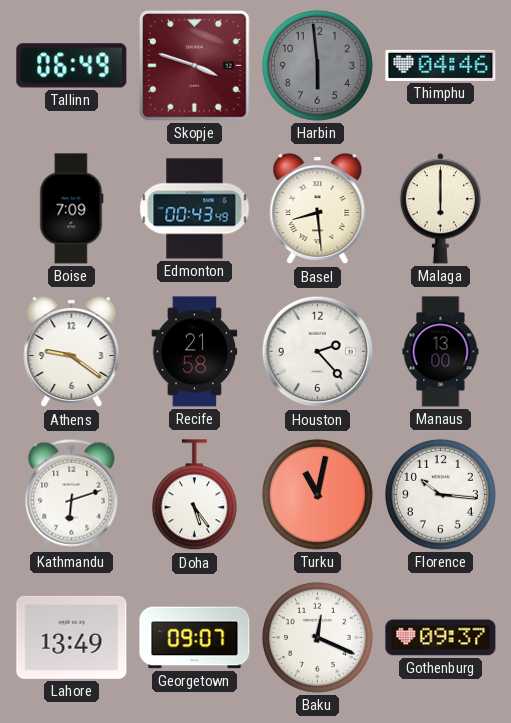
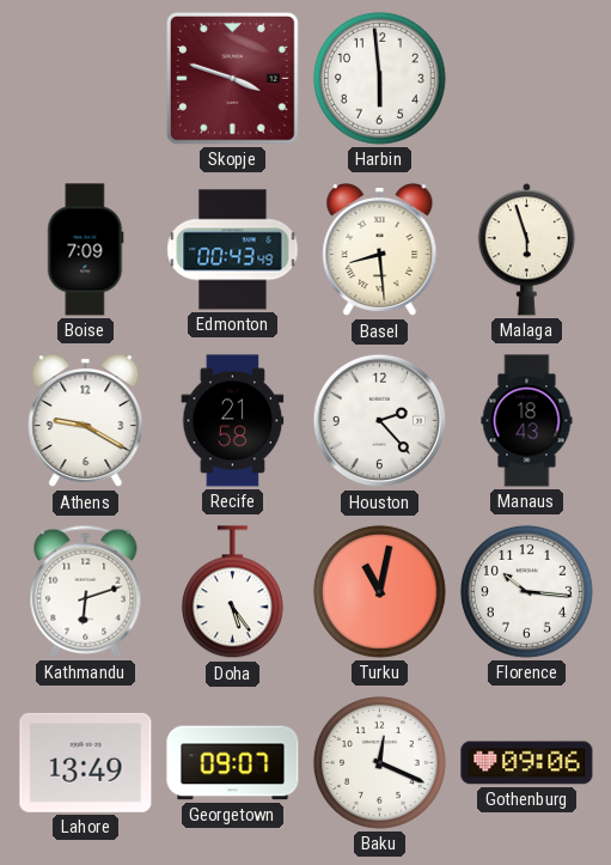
Tallinn: 06:49 -> none
Harbin dial: grey -> white
Thimphu: 04:46 -> none
Malaga: 6:00 -> 5:57
Athens: 9:21 -> 9:20
Manaus: 13:00 -> 18:43
Gothenburg: 09:37 -> 09:06
